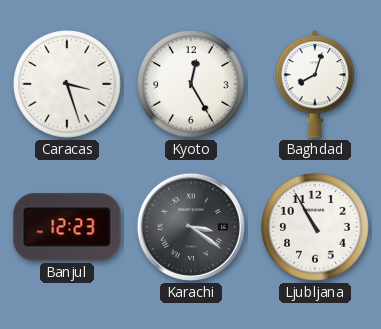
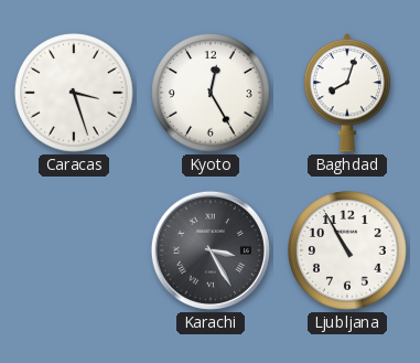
Banjul: 12:23 -> none
Karachi: 3:21 -> 3:25
